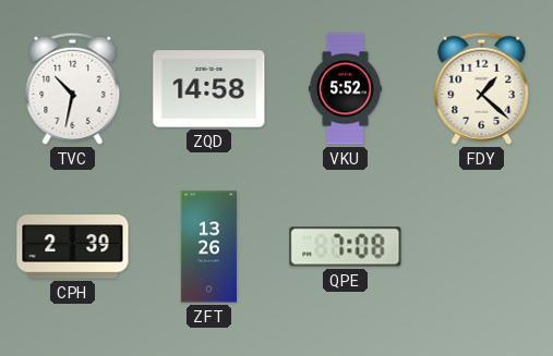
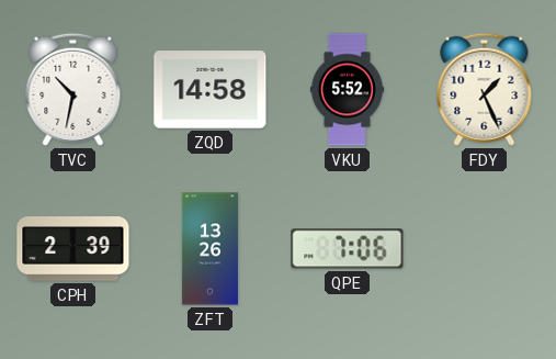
FDY: 1:22 -> 1:26
QPE: 7:08 -> 7:06
